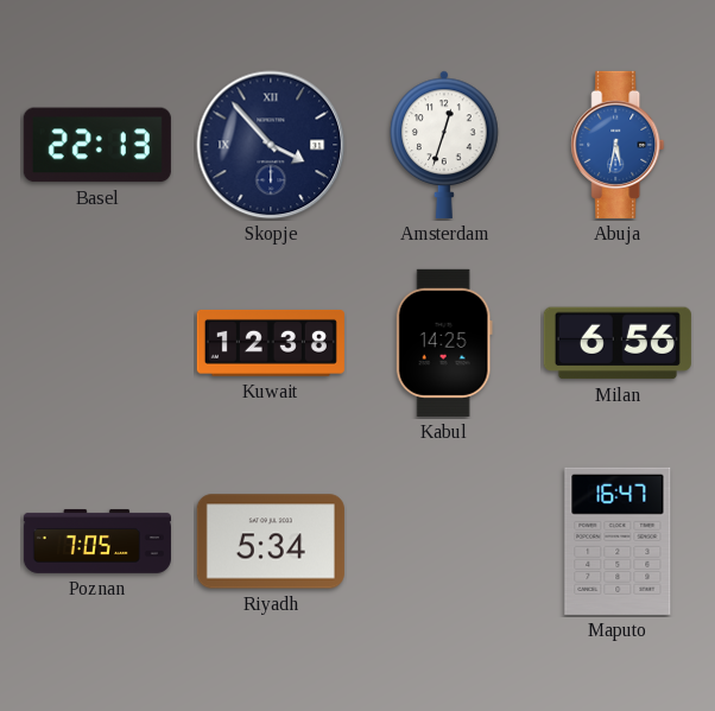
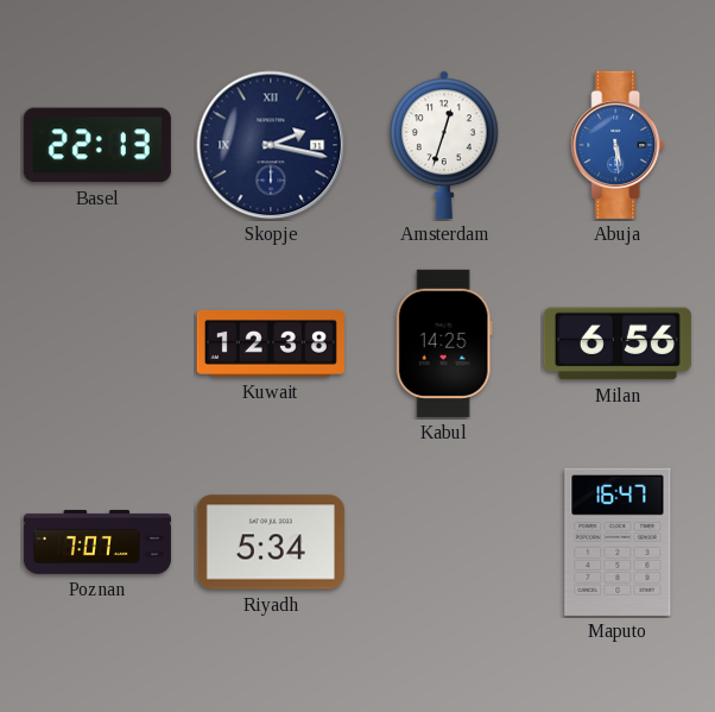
Skopje: 3:53 -> 2:17
Abuja: 5:32 -> 5:29
Poznan: 7:05 -> 7:07
